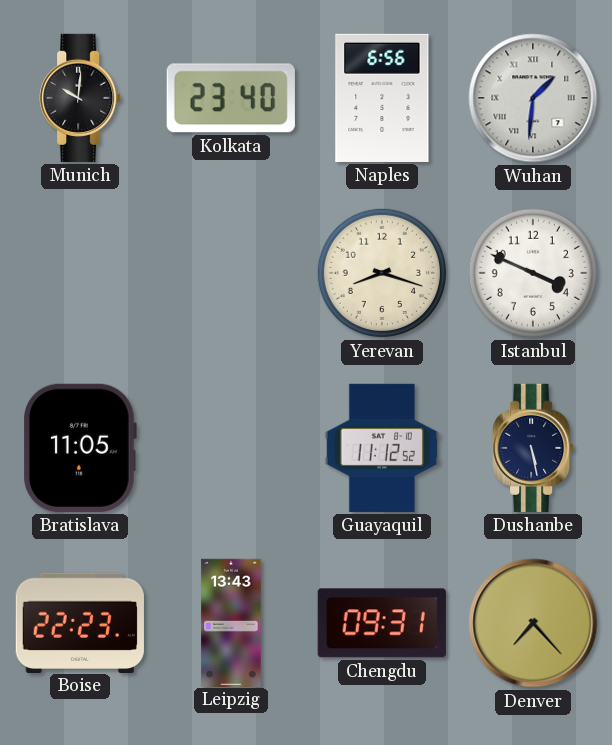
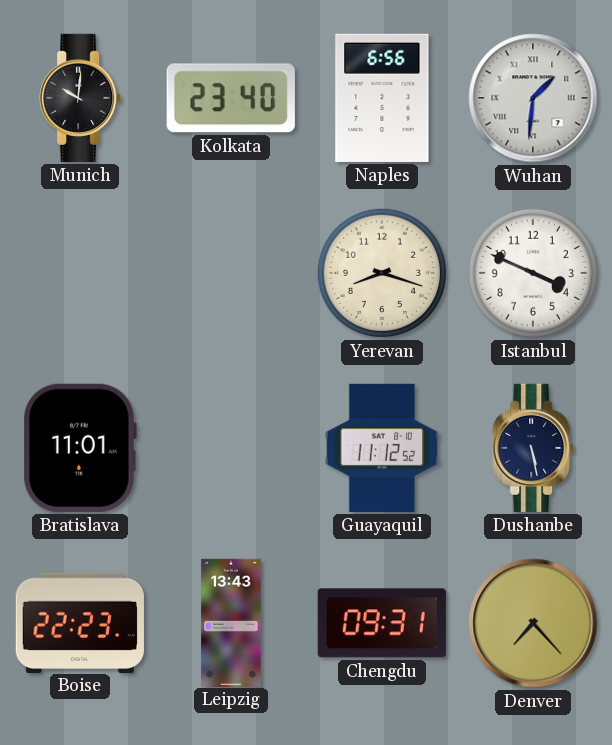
Bratislava: 11:05 -> 11:01
